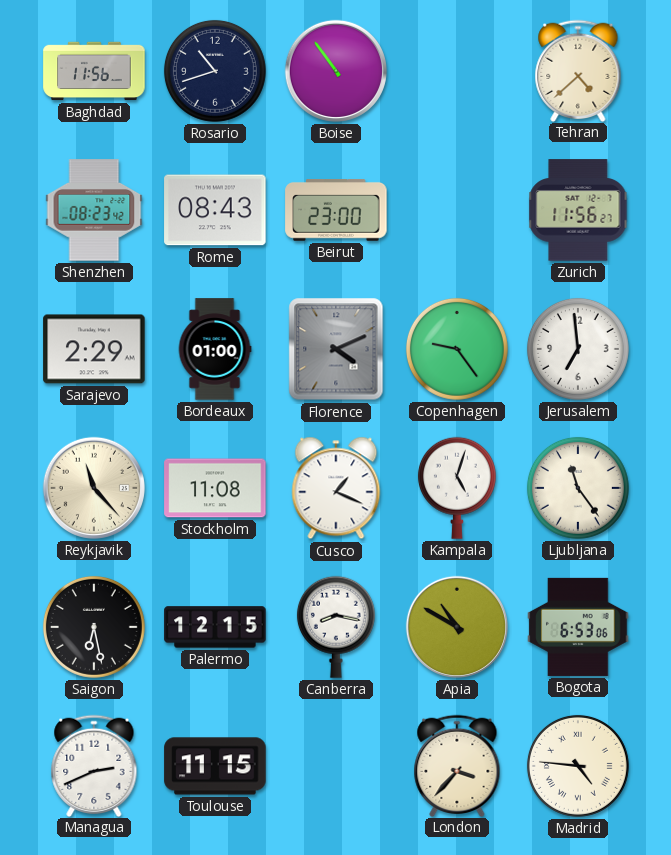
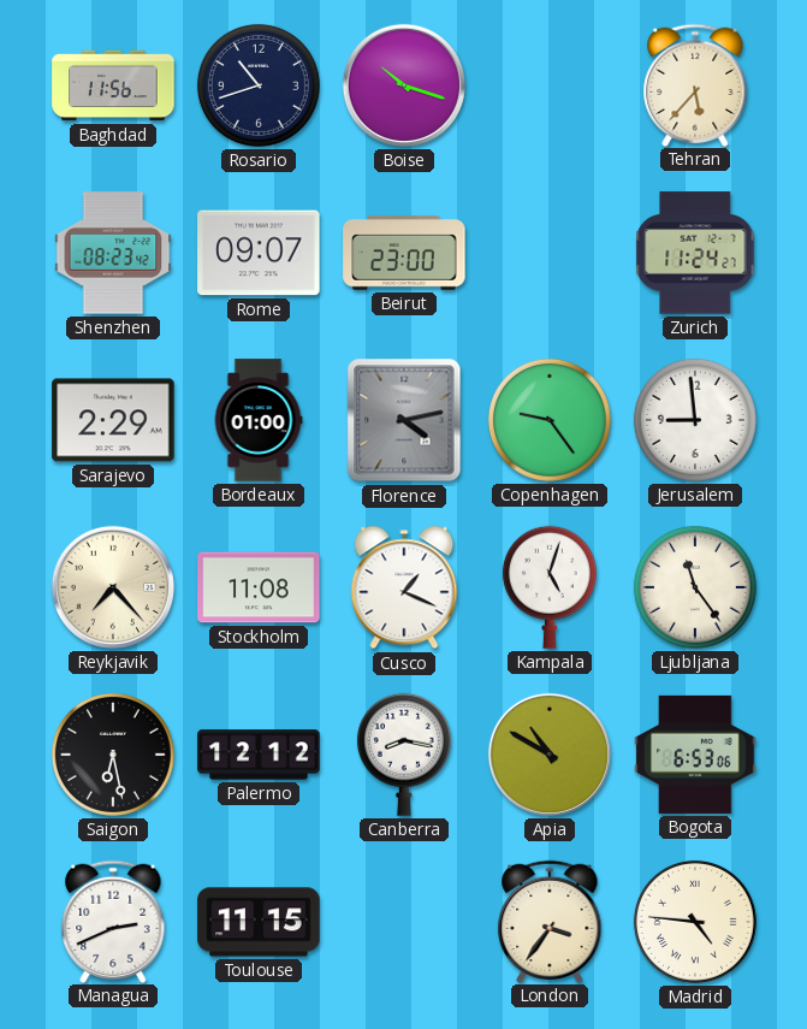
Boise: 10:54 -> 10:18
Tehran: 4:38 -> 5:37
Rome: 08:43 -> 09:07
Zurich: 11:56 -> 11:24
Florence: 4:11 -> 4:13
Jerusalem: 6:59 -> 8:59
Reykjavik: 11:23 -> 7:23
Palermo: 12:15 -> 12:12
London: 3:37 -> 3:36
